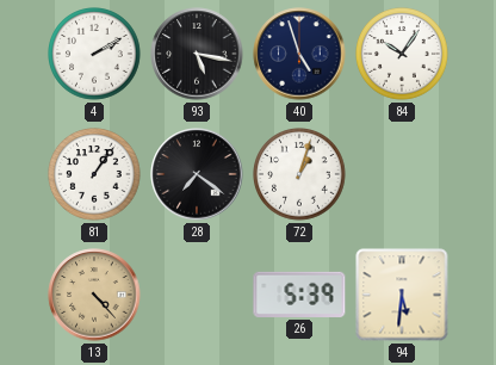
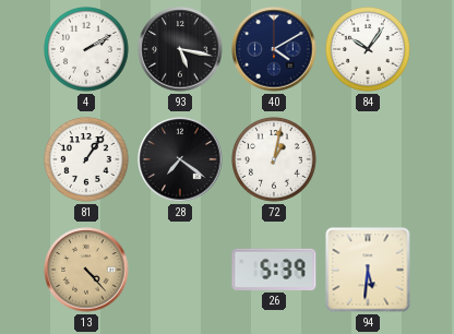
40: 4:57 -> 4:10
72: 1:03 -> 1:02
